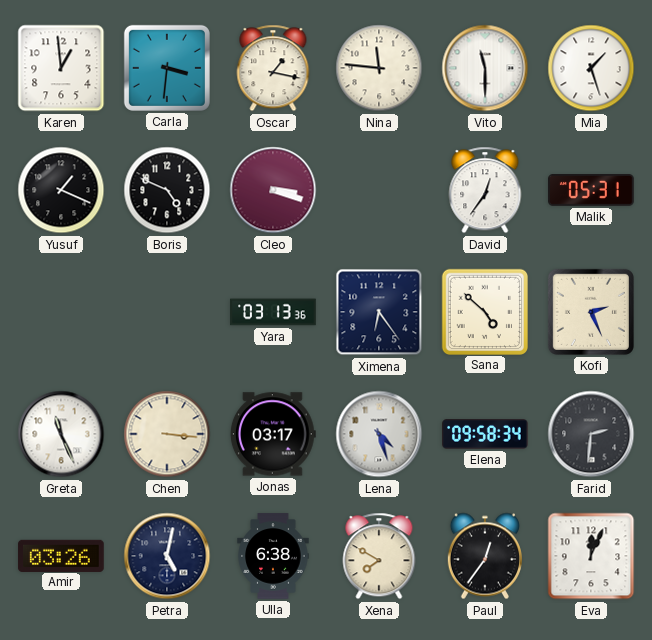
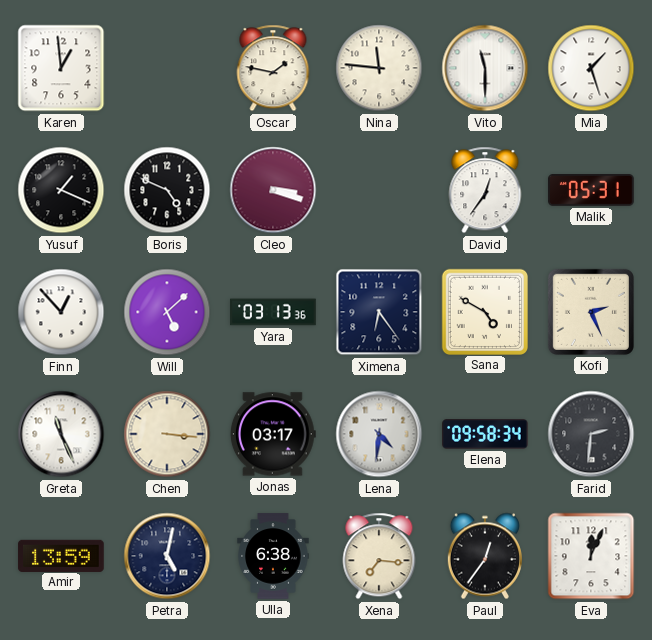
Carla: 3:31 -> none
Oscar: 1:17 -> 1:47
Finn: none -> 12:53
Will: none -> 5:08
Sana: 4:52 -> 4:50
Lena: 4:27 -> 4:31
Amir: 03:26 -> 13:59
Xena: 7:50 -> 7:16
